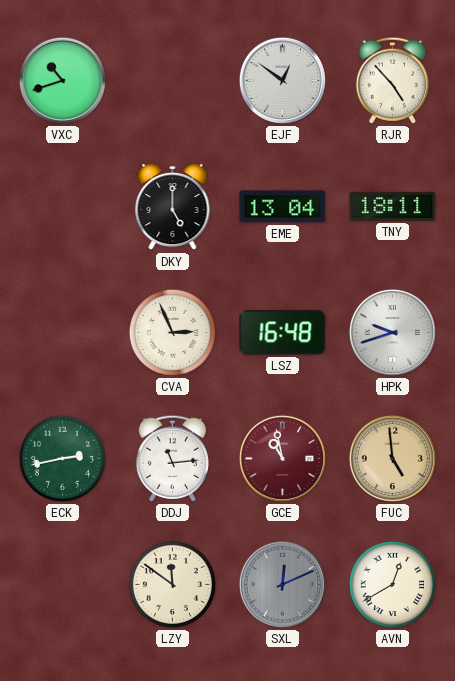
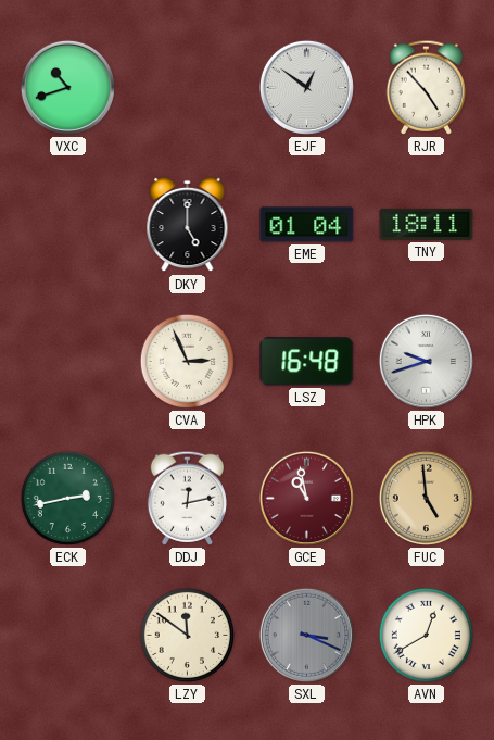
EME: 13:04 -> 01:04
DDJ: 11:14 -> 12:13
SXL: 12:11 -> 3:19
